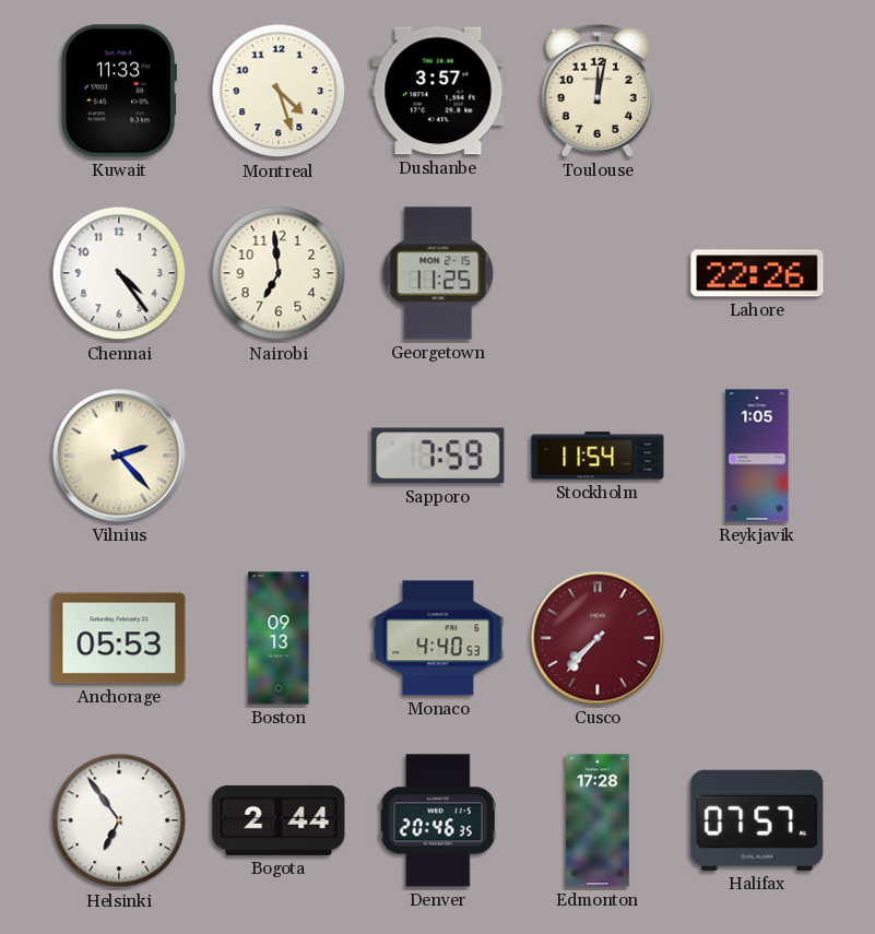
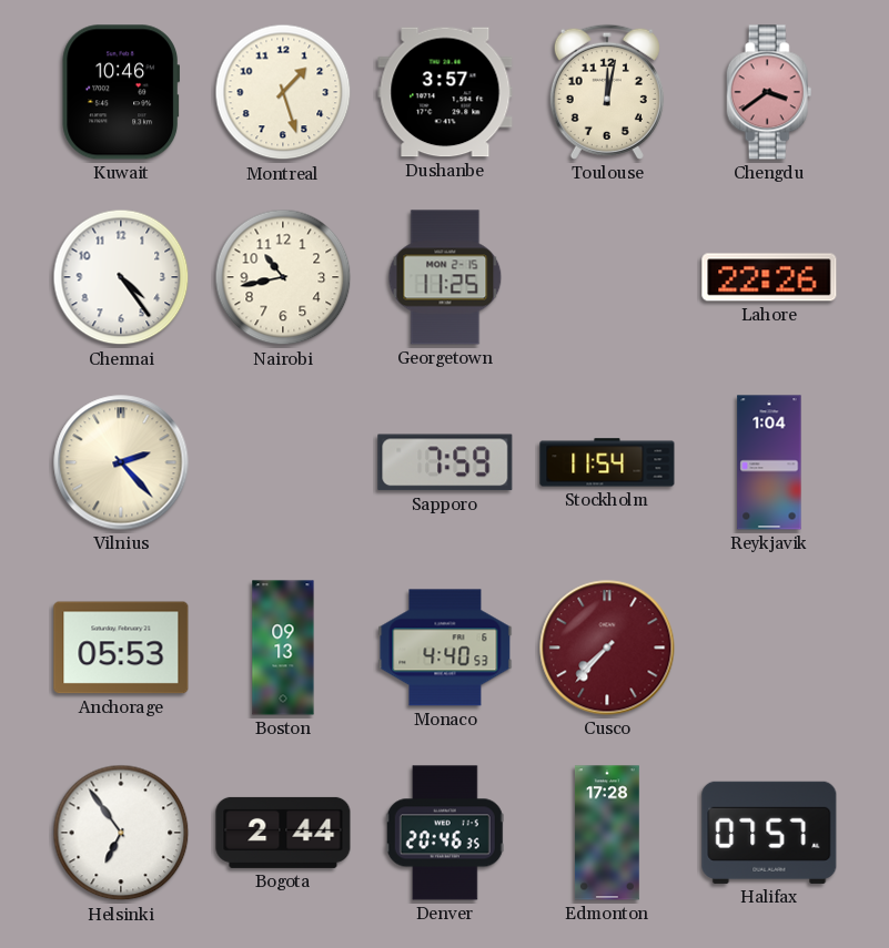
Kuwait: 11:33 -> 10:46
Montreal: 4:27 -> 1:27
Chengdu: none -> 3:39
Nairobi: 6:59 -> 10:43
Reykjavik: 1:05 -> 1:04
